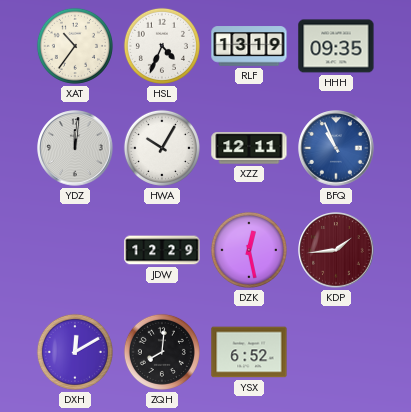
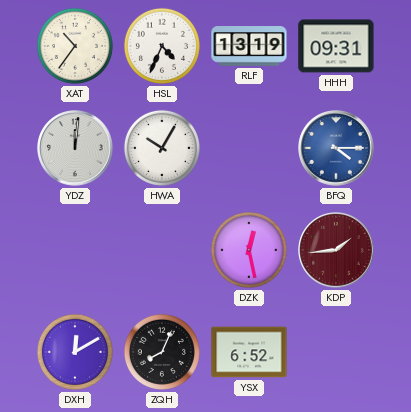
HHH: 09:35 -> 09:31
XZZ: 12:11 -> none
BFQ: 10:56 -> 4:15
JDW: 12:29 -> none
ZQH: 8:01 -> 8:04
